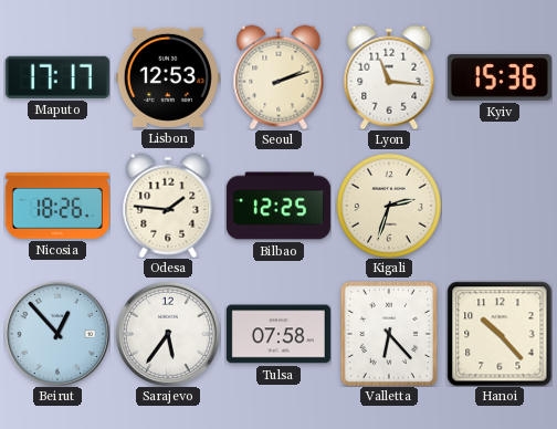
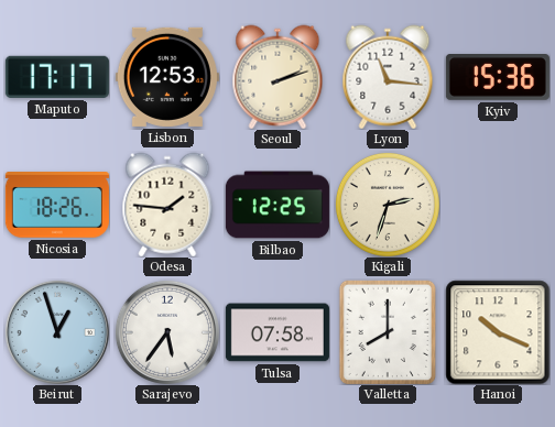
Beirut: 12:53 -> 12:57
Valletta: 6:23 -> 8:00
Hanoi: 10:23 -> 10:19
